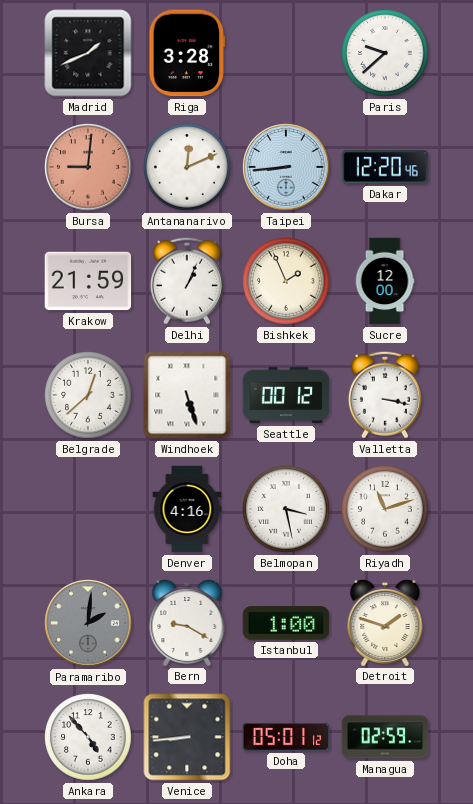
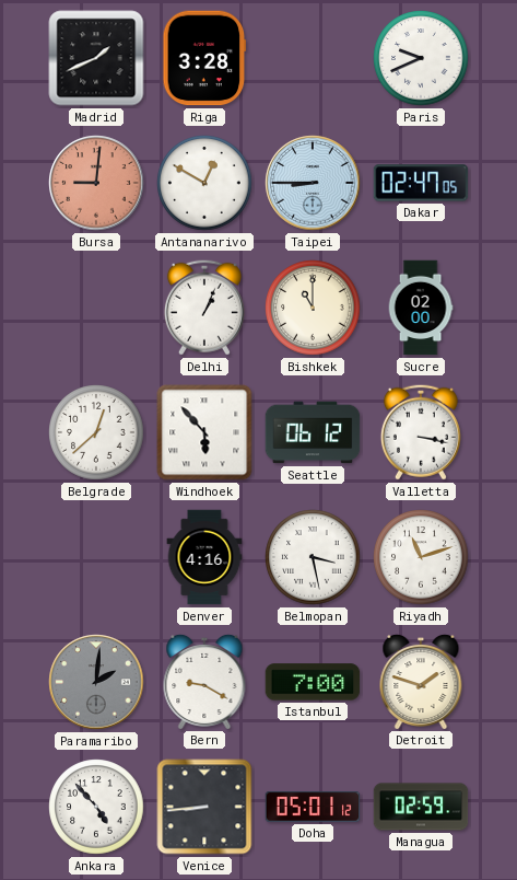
Paris: 9:38 -> 9:41
Antananarivo: 12:11 -> 12:50
Taipei: 8:44 -> 8:45
Dakar: 12:20 -> 02:47
Krakow: 21:59 -> none
Bishkek: 1:56 -> 11:00
Sucre: 12:00 -> 02:00
Windhoek: 5:27 -> 5:53
Seattle: 00:12 -> 06:12
Istanbul: 1:00 -> 7:00
